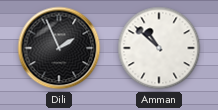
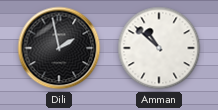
Dili: 1:56 -> 1:58
